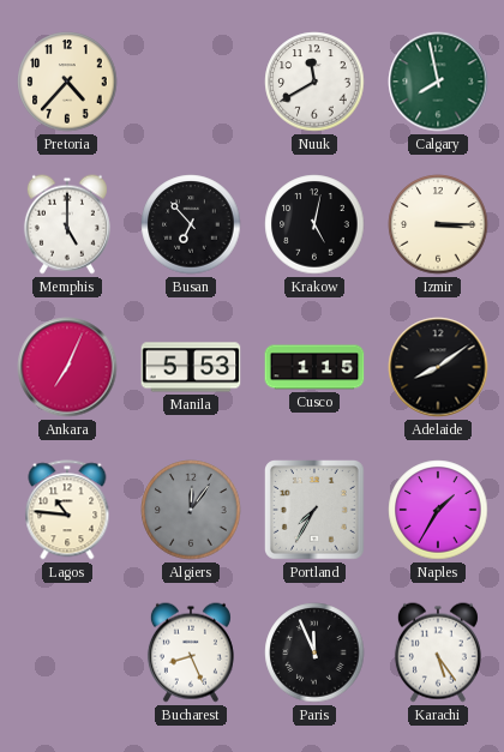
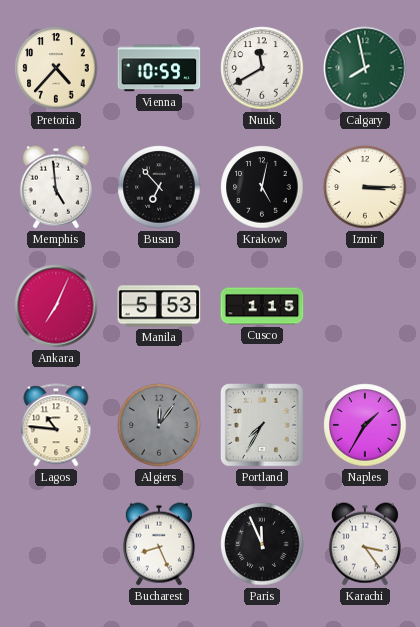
Vienna: none -> 10:59
Memphis: 5:00 -> 4:59
Adelaide: 8:09 -> none
Karachi: 5:24 -> 3:24
